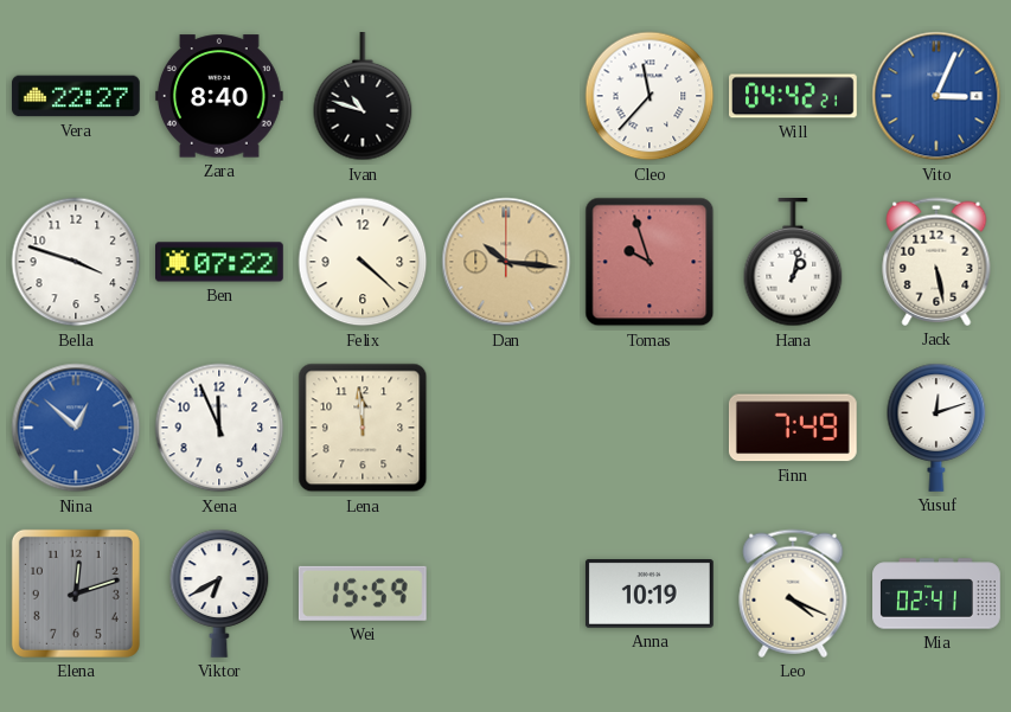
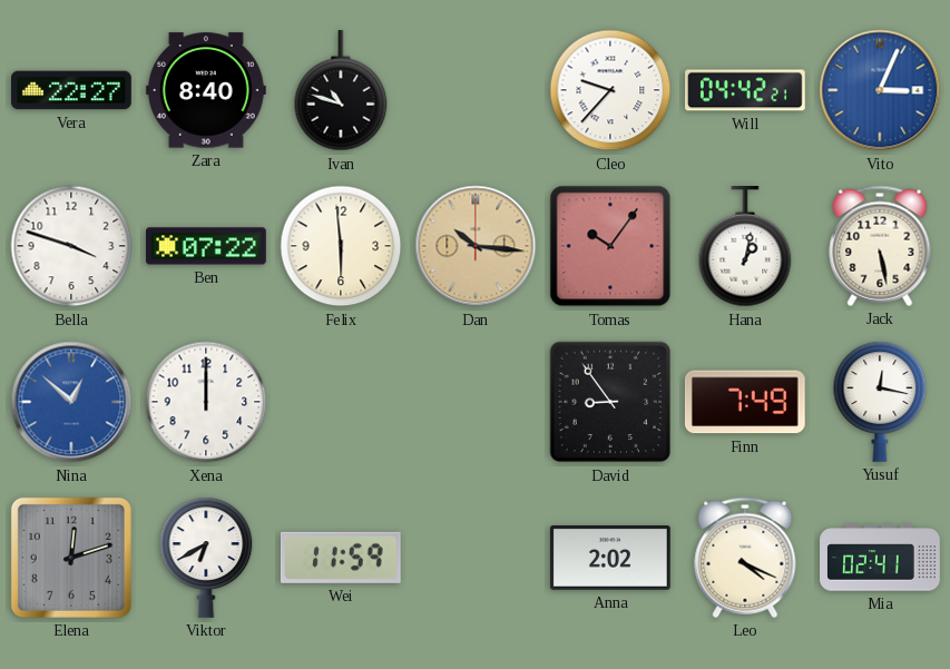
Cleo: 11:37 -> 9:37
Felix: 4:22 -> 5:59
Tomas: 9:57 -> 10:06
Xena: 11:56 -> 12:00
Lena: 11:59 -> none
David: none -> 8:54
Yusuf: 12:12 -> 12:17
Wei: 15:59 -> 11:59
Anna: 10:19 -> 2:02
